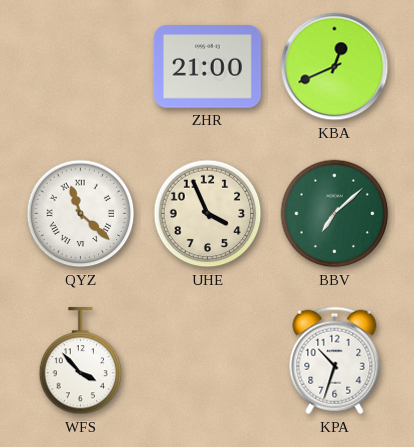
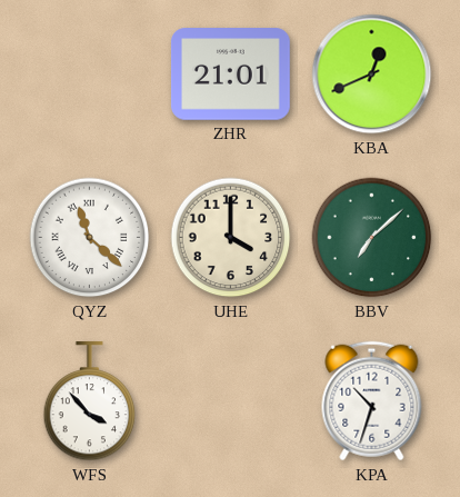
ZHR: 21:00 -> 21:01
UHE: 3:56 -> 4:00
